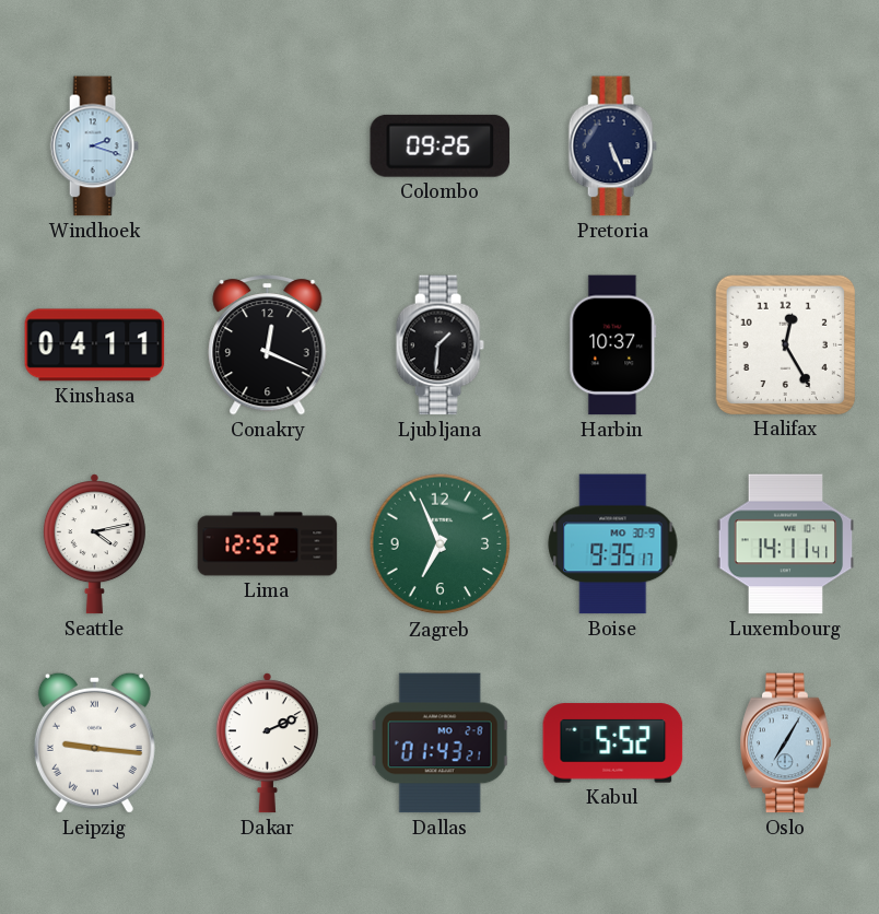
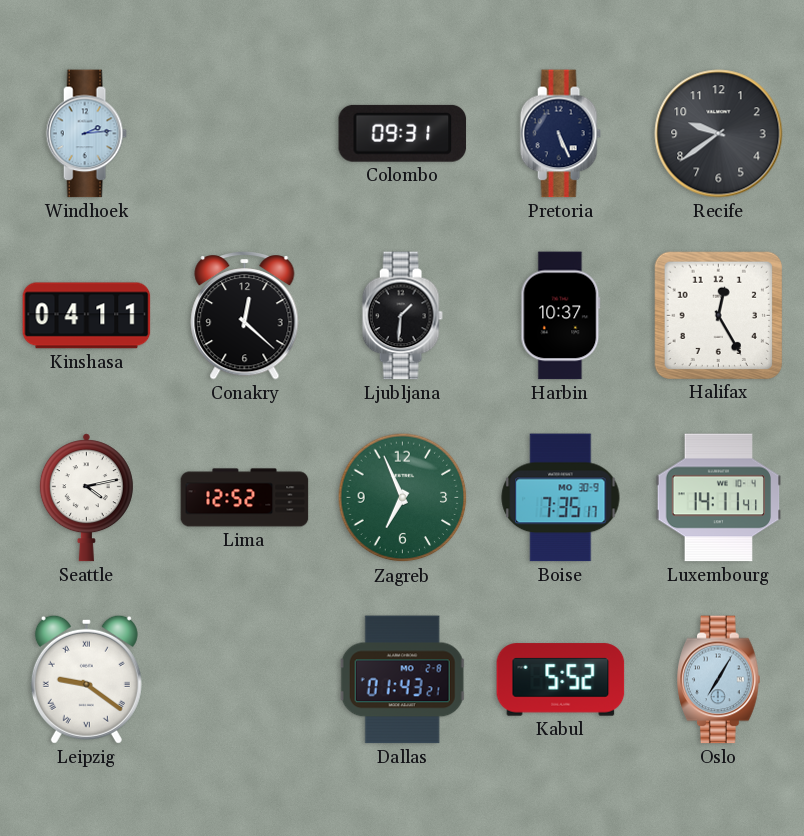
Windhoek: 2:18 -> 2:14
Colombo: 09:26 -> 09:31
Recife: none -> 9:39
Conakry: 12:19 -> 12:22
Boise: 9:35 -> 7:35
Leipzig: 9:16 -> 9:21
Dakar: 2:11 -> none
